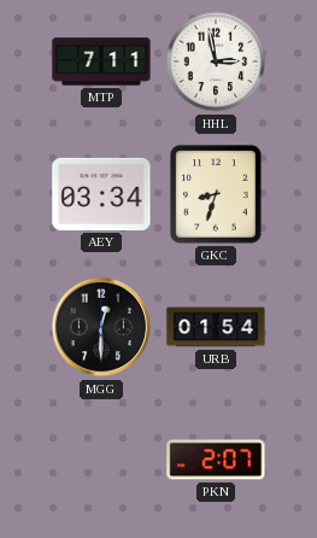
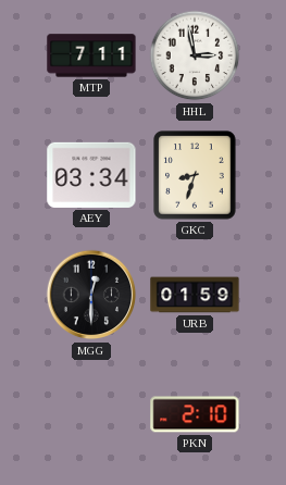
URB: 01:54 -> 01:59
PKN: 2:07 -> 2:10
